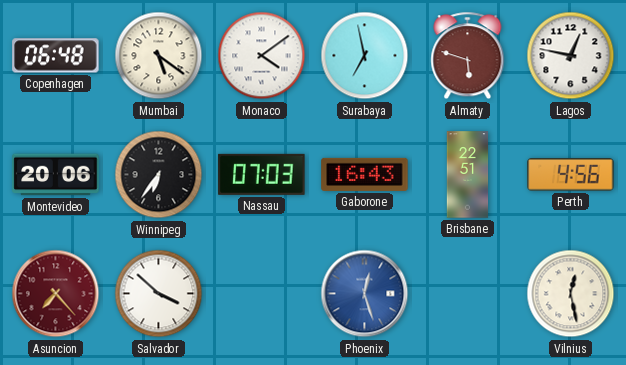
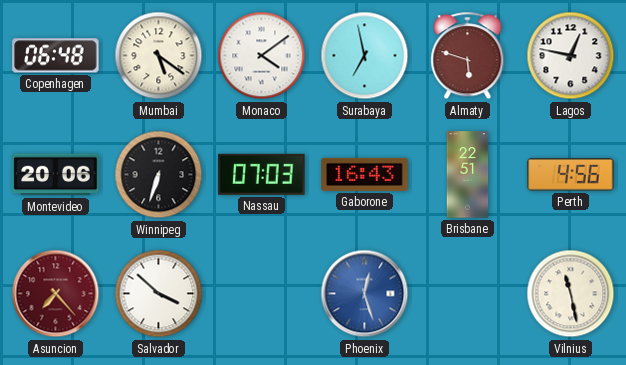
Winnipeg: 6:36 -> 6:33
Vilnius: 12:28 -> 11:28
